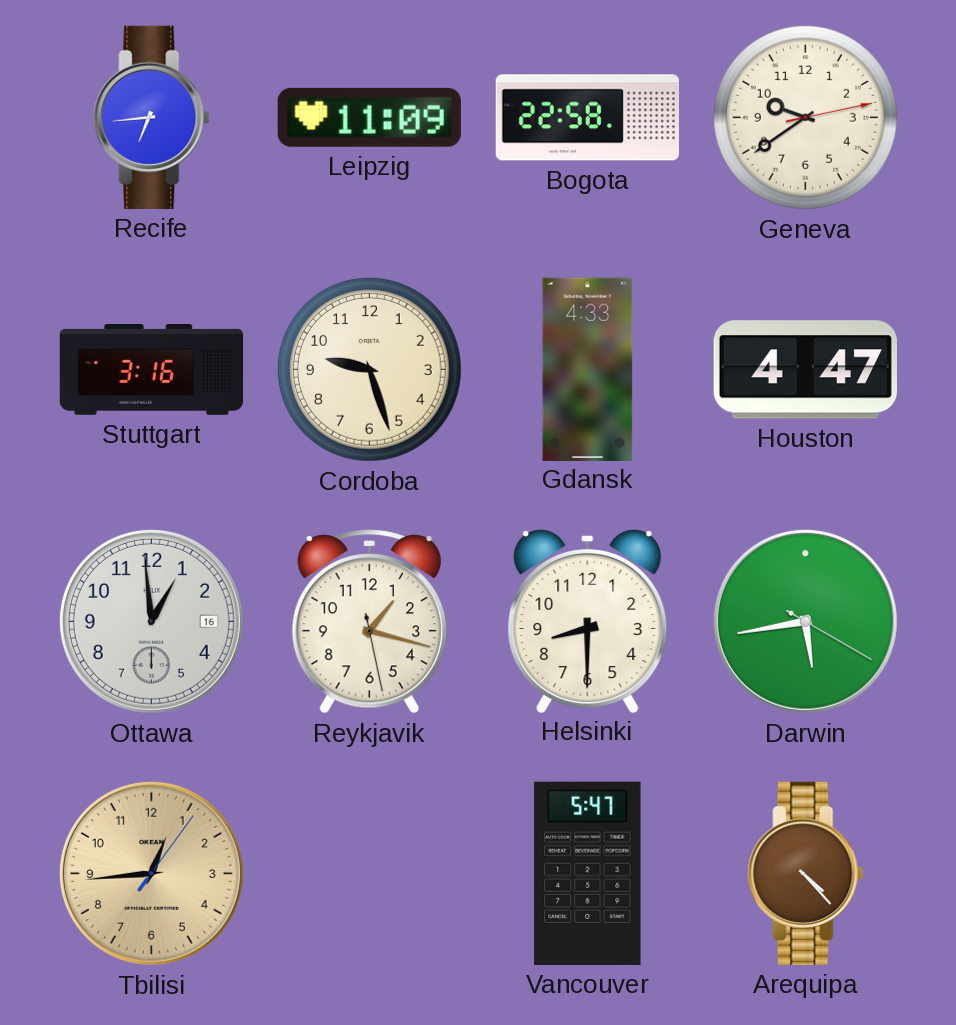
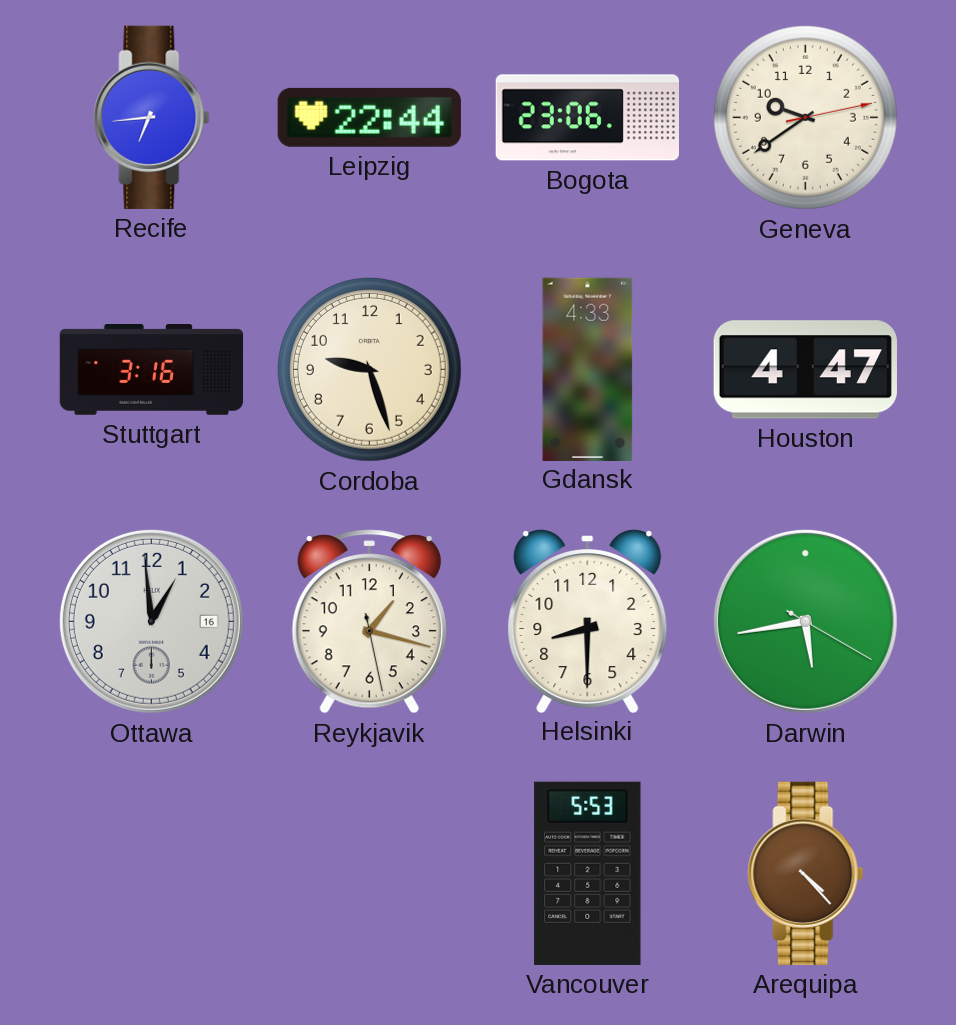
Leipzig: 11:09 -> 22:44
Bogota: 22:58 -> 23:06
Tbilisi: 12:44 -> none
Vancouver: 5:47 -> 5:53
